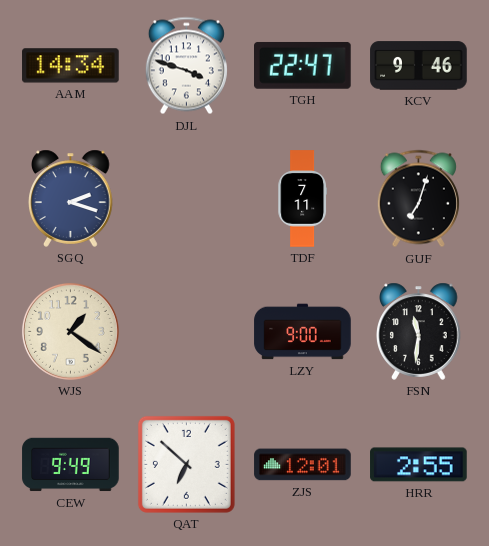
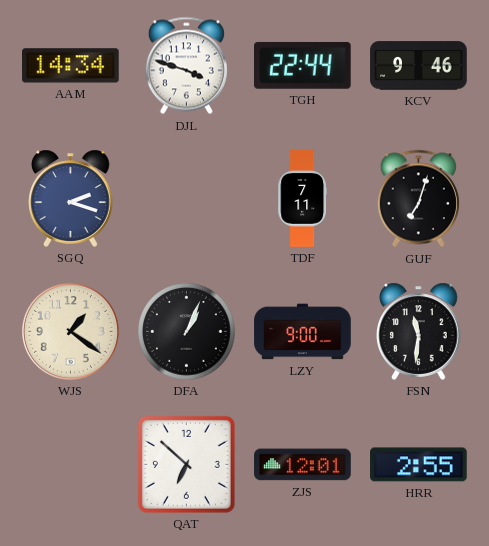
TGH: 22:47 -> 22:44
DFA: none -> 1:04
CEW: 9:49 -> none
